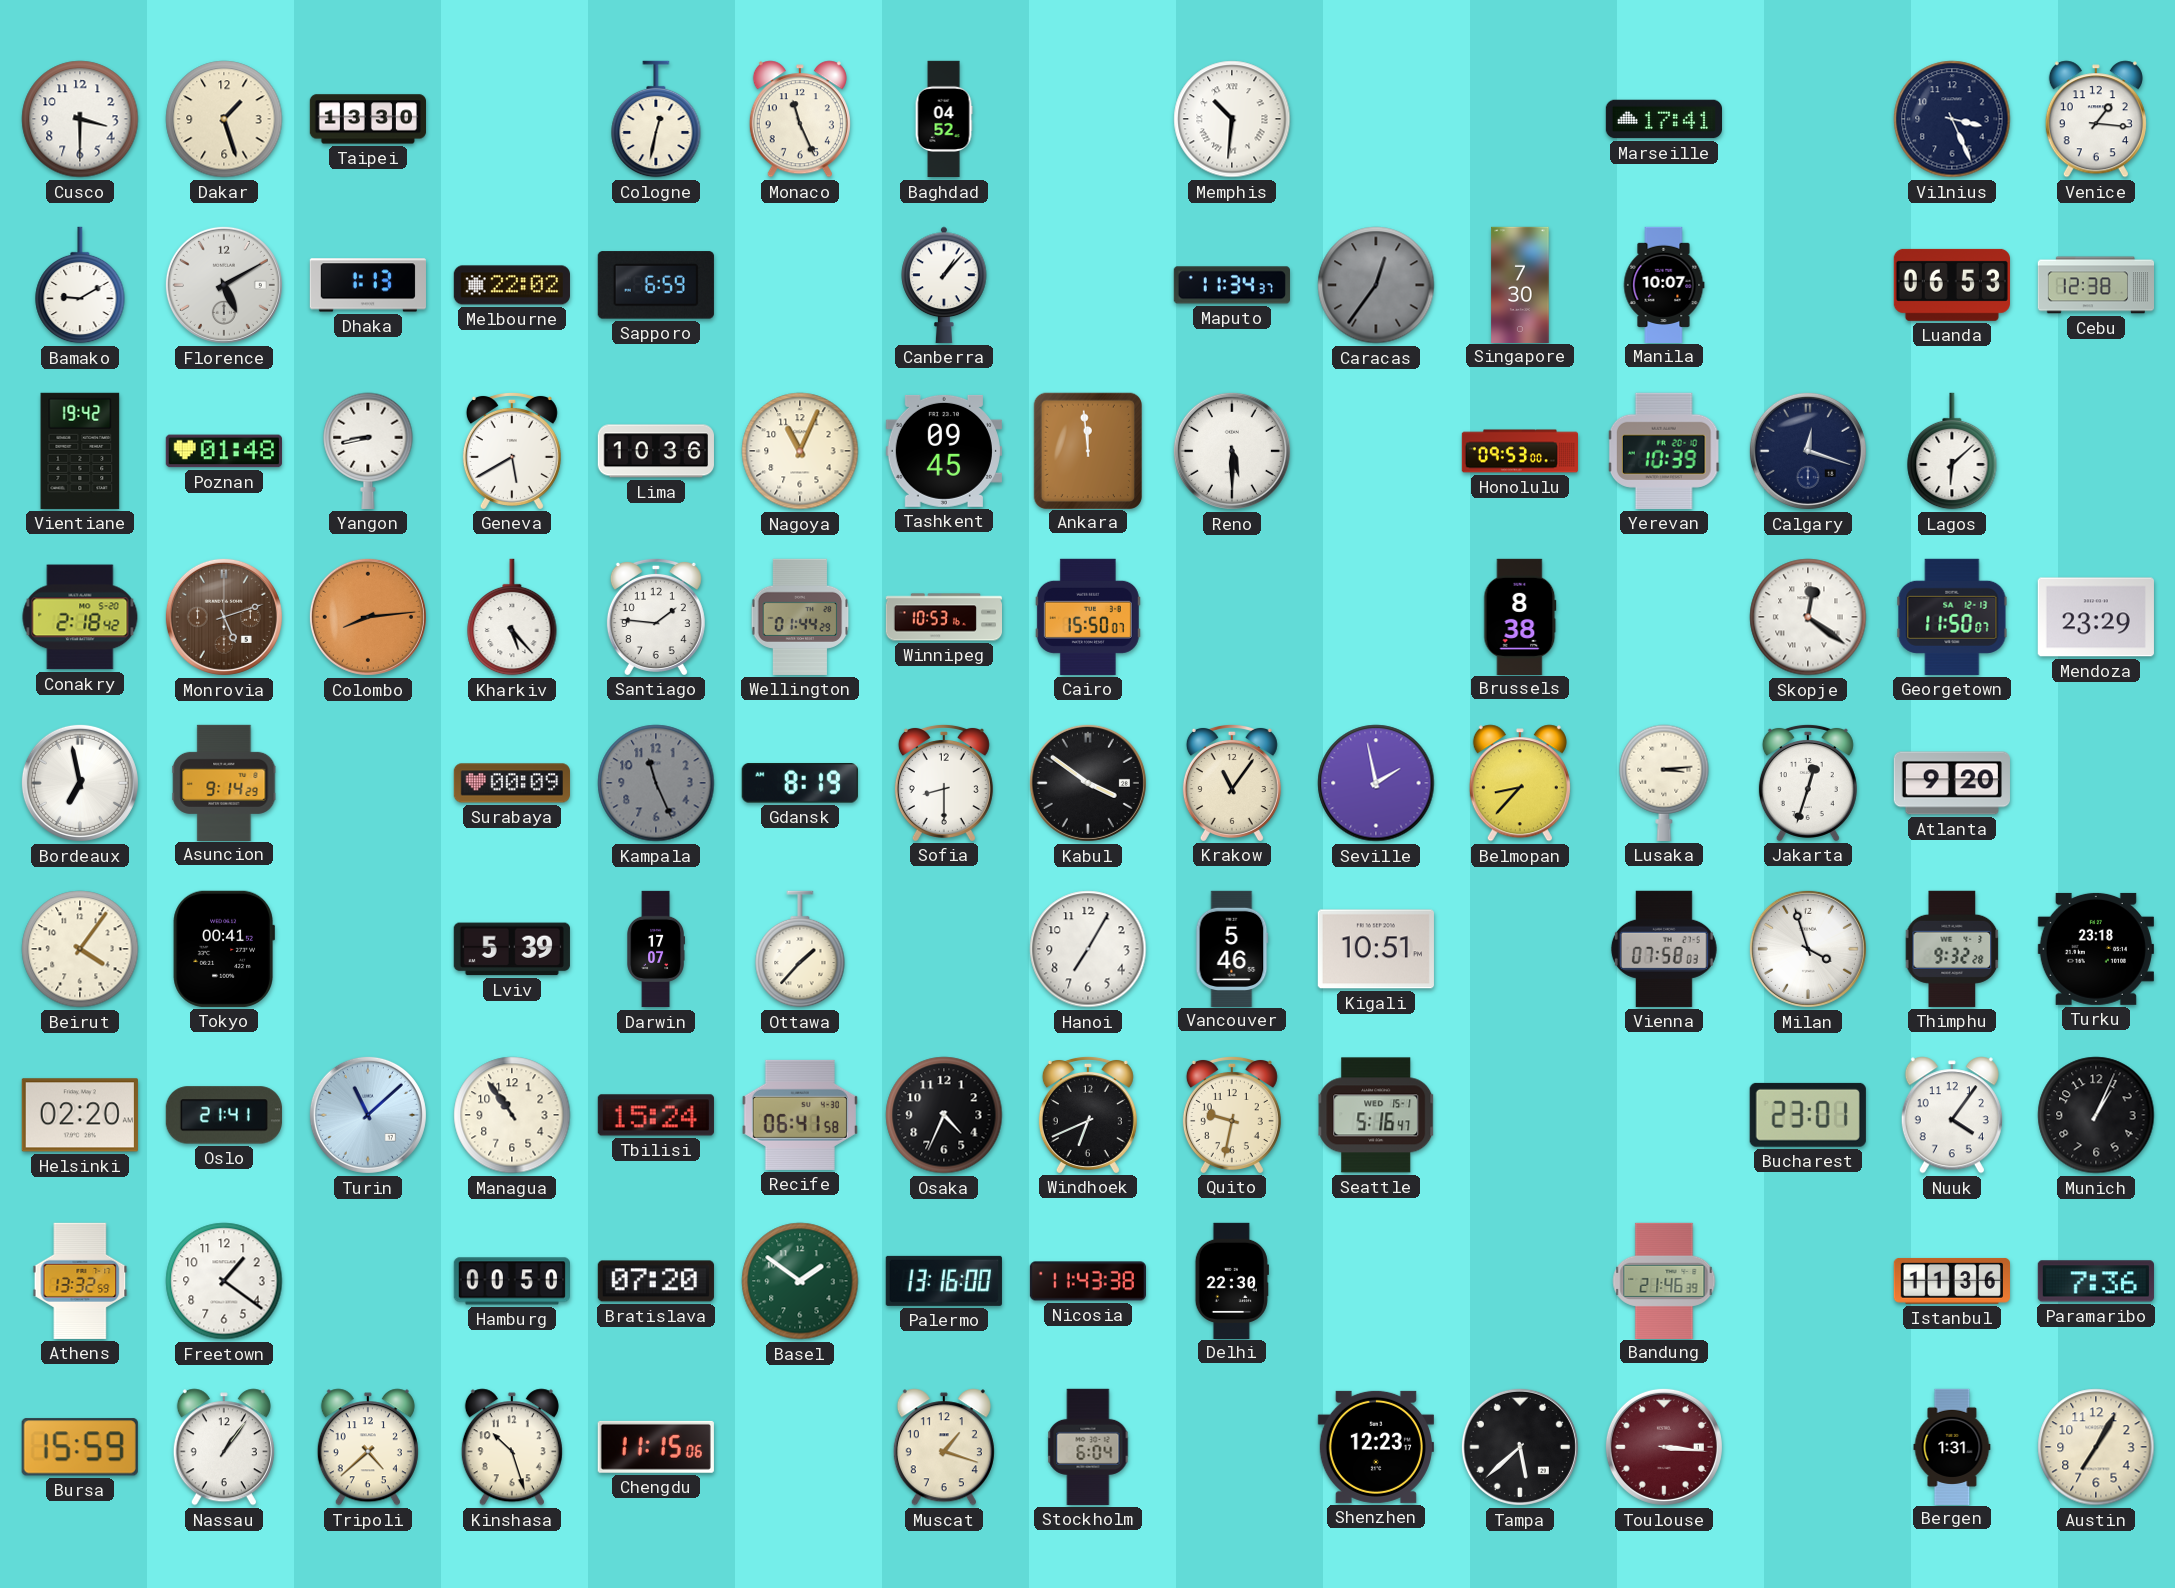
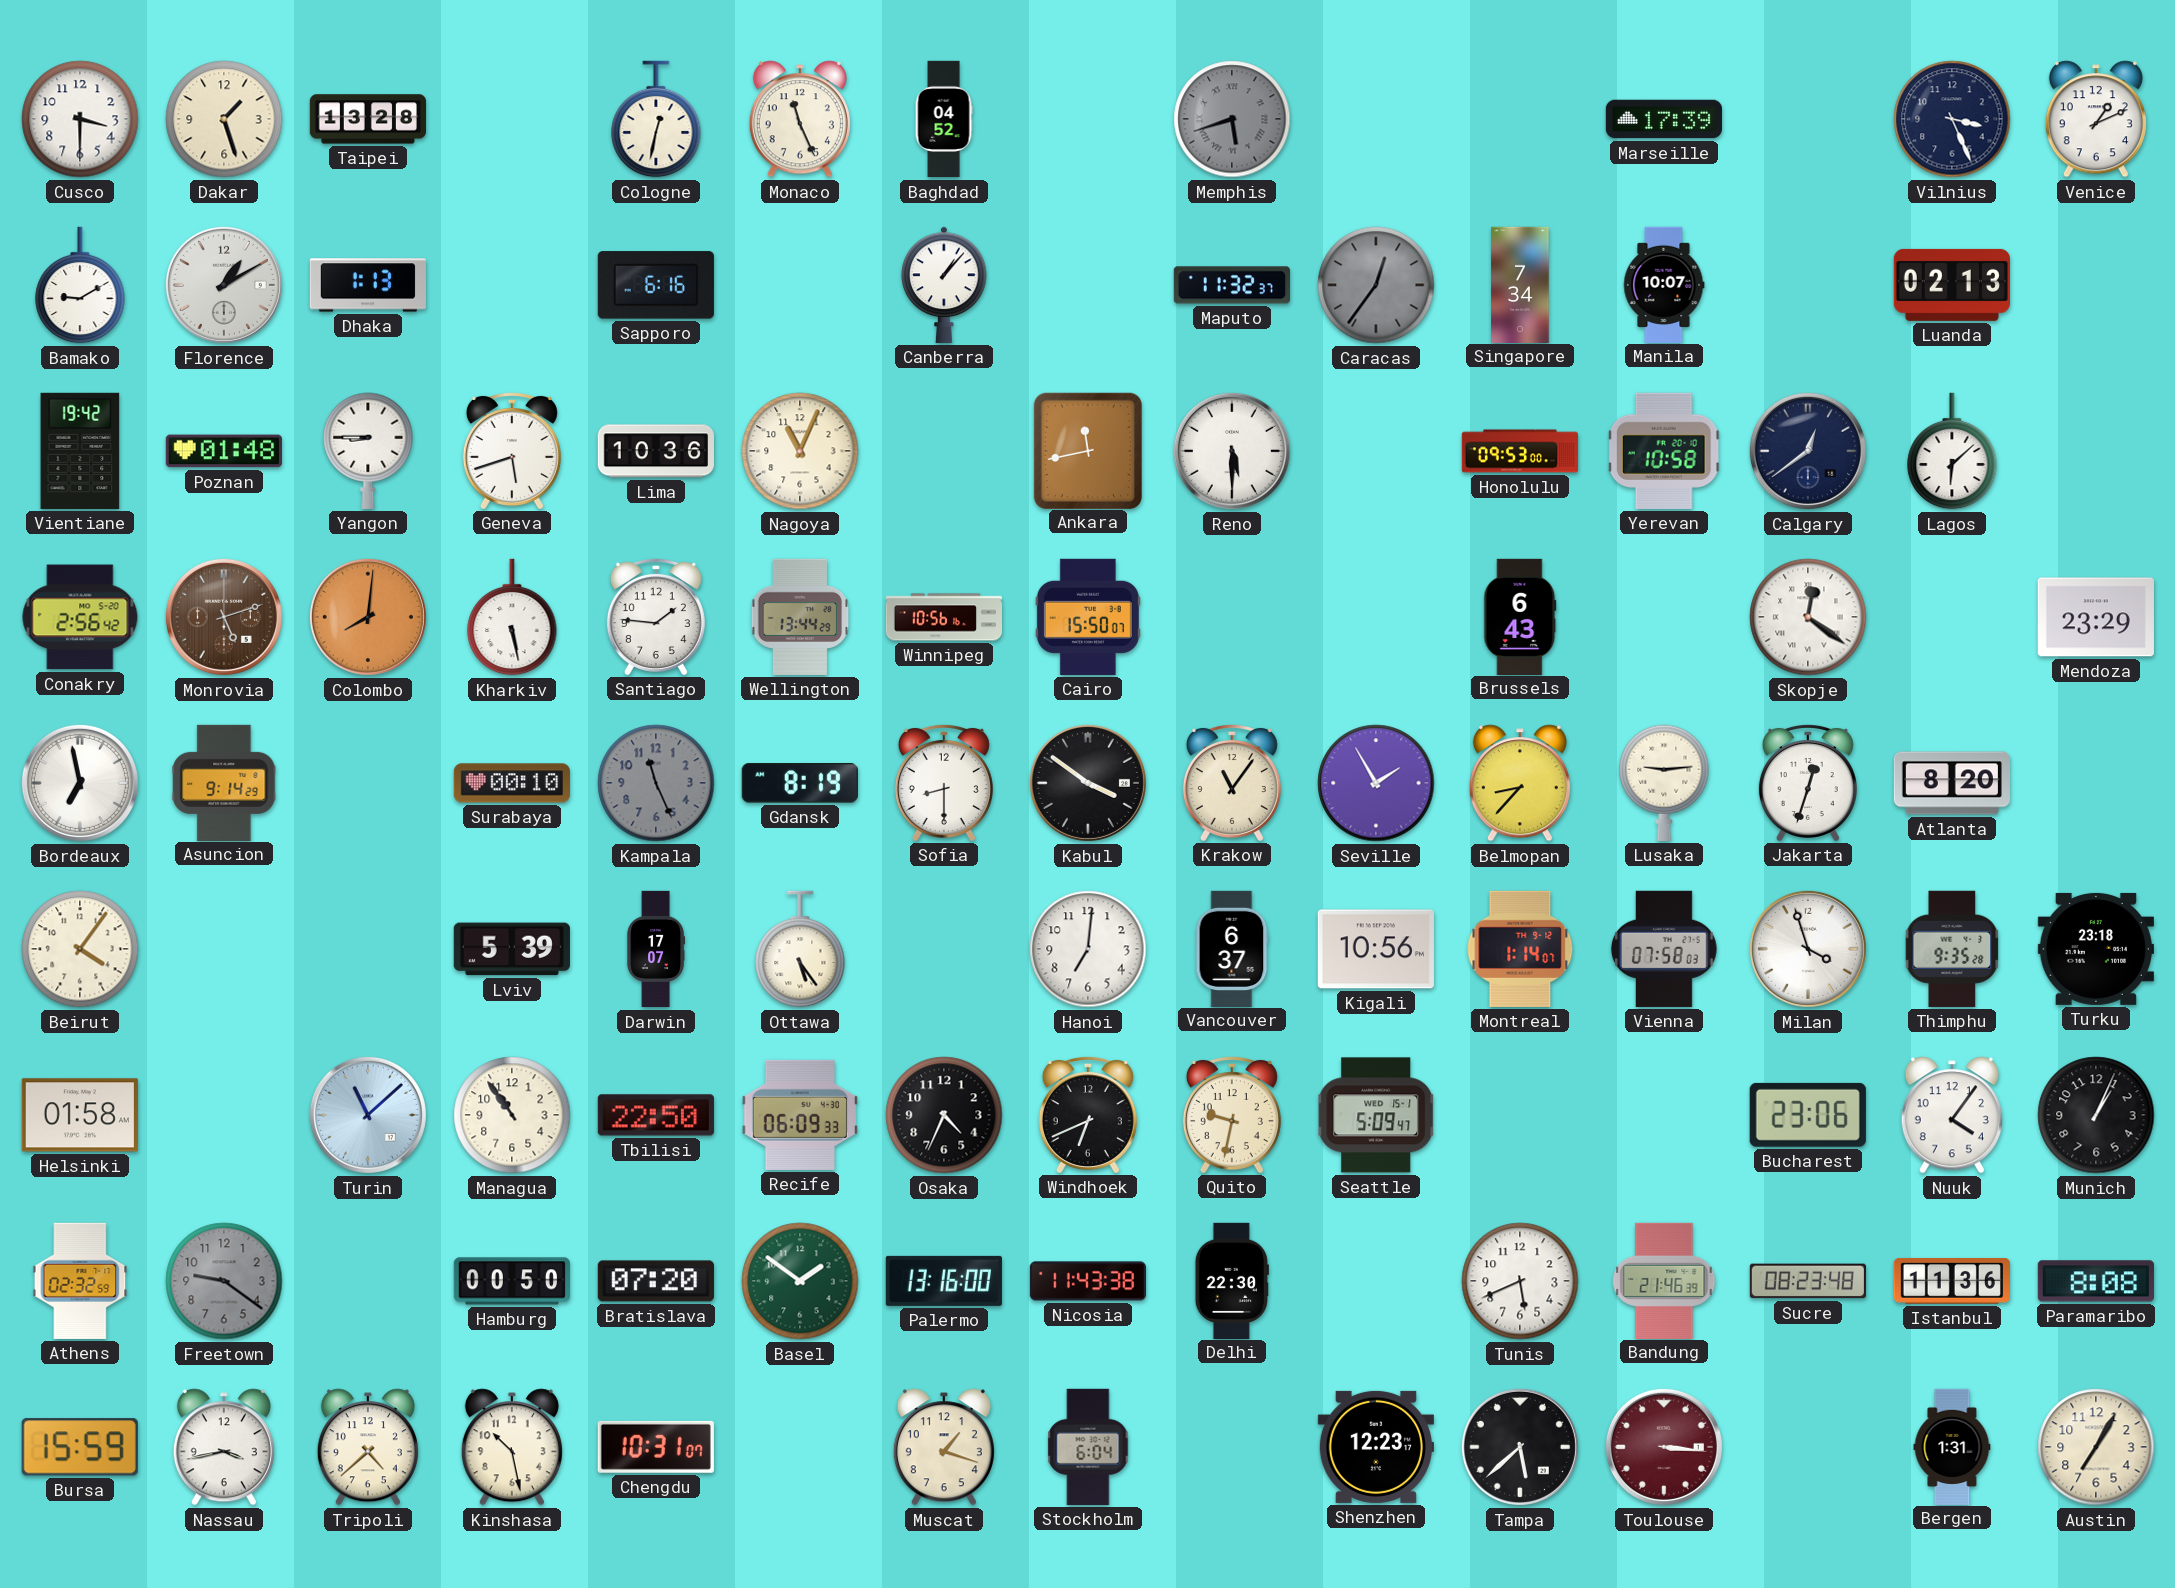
Taipei: 13:30 -> 13:28
Memphis: 10:31 -> 5:42
Memphis dial: white -> grey
Marseille: 17:41 -> 17:39
Venice: 1:16 -> 1:11
Florence: 5:10 -> 1:10
Melbourne: 22:02 -> none
Sapporo: 6:59 -> 6:16
Maputo: 11:34 -> 11:32
Singapore: 7:30 -> 7:34
Luanda: 06:53 -> 02:13
Cebu: 12:38 -> none
Yangon: 8:43 -> 8:45
Geneva: 5:40 -> 5:42
Tashkent: 09:45 -> none
Ankara: 11:59 -> 11:43
Yerevan: 10:39 -> 10:58
Calgary: 12:18 -> 12:39
Conakry: 2:18 -> 2:56
Colombo: 8:14 -> 8:01
Kharkiv: 5:23 -> 5:28
Wellington: 01:44 -> 13:44
Winnipeg: 10:53 -> 10:56
Brussels: 8:38 -> 6:43
Georgetown: 11:50 -> none
Surabaya: 00:09 -> 00:10
Seville: 1:58 -> 1:55
Lusaka: 3:14 -> 9:14
Atlanta: 9:20 -> 8:20
Tokyo: 00:41 -> none
Ottawa: 1:37 -> 5:24
Hanoi: 7:05 -> 7:01
Vancouver: 5:46 -> 6:37
Kigali: 10:51 -> 10:56
Montreal: none -> 1:14
Thimphu: 9:32 -> 9:35
Helsinki: 02:20 -> 01:58
Oslo: 21:41 -> none
Tbilisi: 15:24 -> 22:50
Recife: 06:41 -> 06:09
Seattle: 5:16 -> 5:09
Bucharest: 23:01 -> 23:06
Athens: 13:32 -> 02:32
Freetown: 1:21 -> 9:21
Freetown dial: white -> grey
Tunis: none -> 5:41
Sucre: none -> 08:23
Paramaribo: 7:36 -> 8:08
Nassau: 1:06 -> 3:43
Kinshasa: 10:27 -> 10:28
Chengdu: 11:15 -> 10:31
